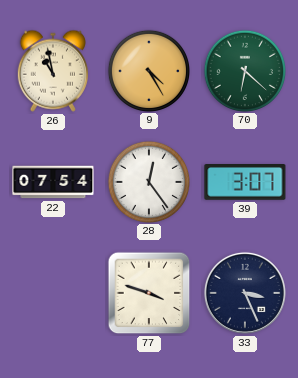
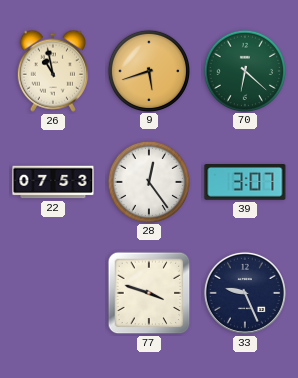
9: 4:25 -> 5:42
22: 07:54 -> 07:53
33: 3:26 -> 9:26
